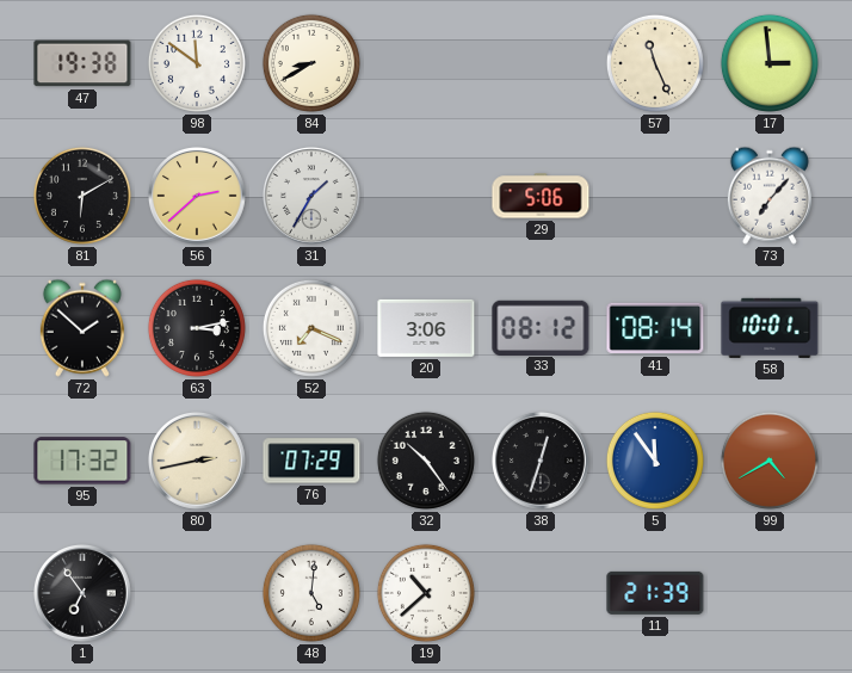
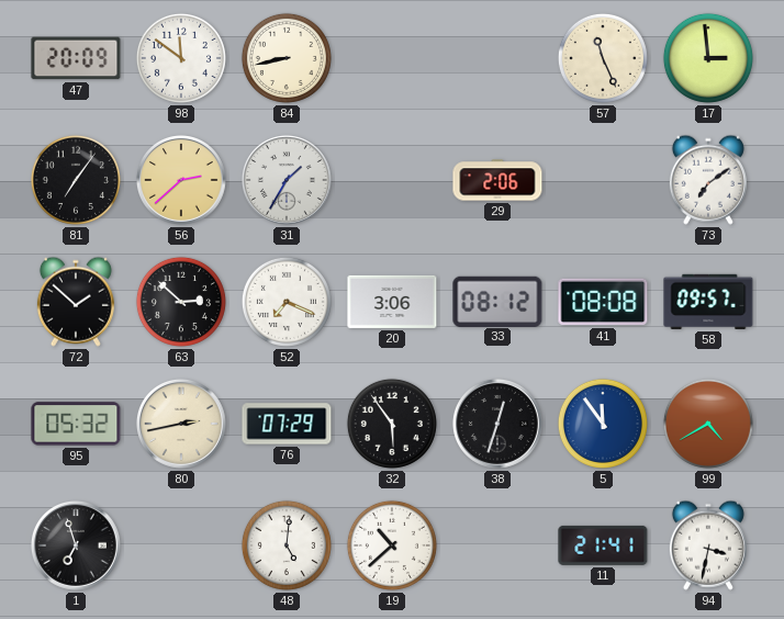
47: 19:38 -> 20:09
84: 8:40 -> 8:43
81: 6:10 -> 7:06
29: 5:06 -> 2:06
73: 7:07 -> 7:09
63: 3:13 -> 2:52
41: 08:14 -> 08:08
58: 10:01 -> 09:57
95: 17:32 -> 05:32
32: 10:24 -> 5:54
1: 6:54 -> 6:57
11: 21:39 -> 21:41
94: none -> 3:32
